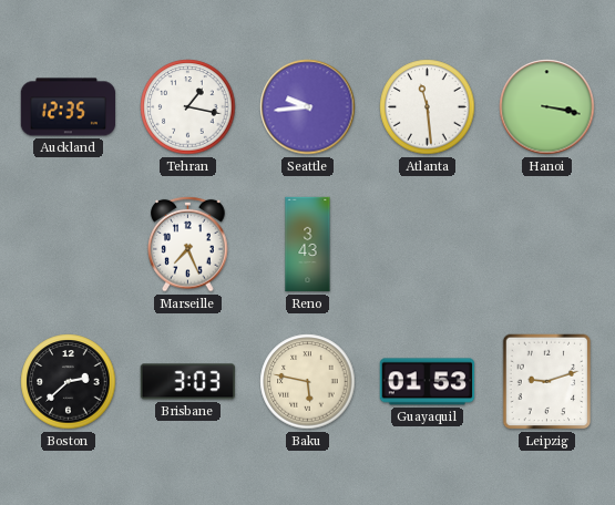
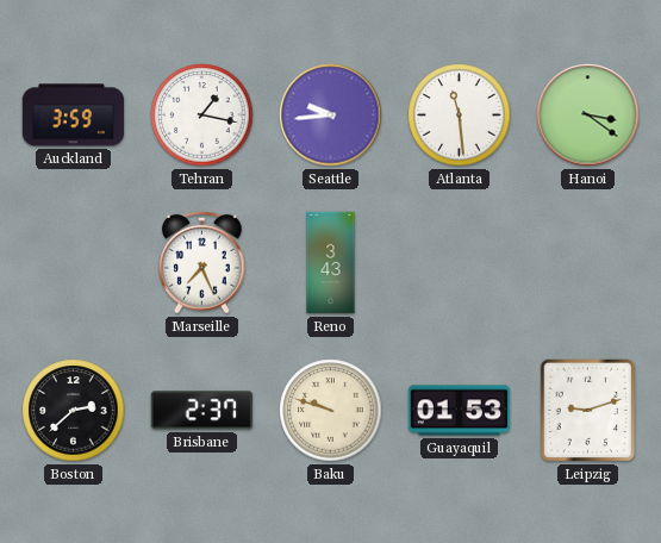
Auckland: 12:35 -> 3:59
Hanoi: 3:17 -> 3:21
Brisbane: 3:03 -> 2:37
Baku: 5:47 -> 9:48
